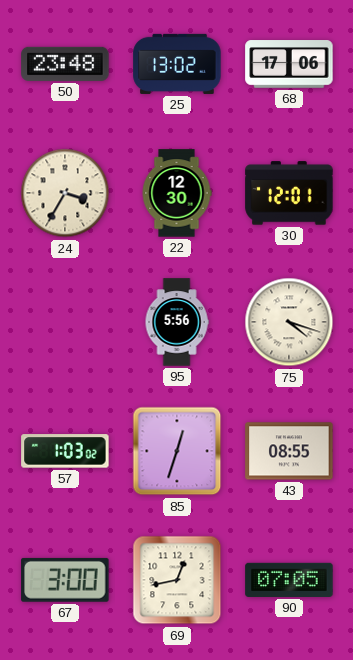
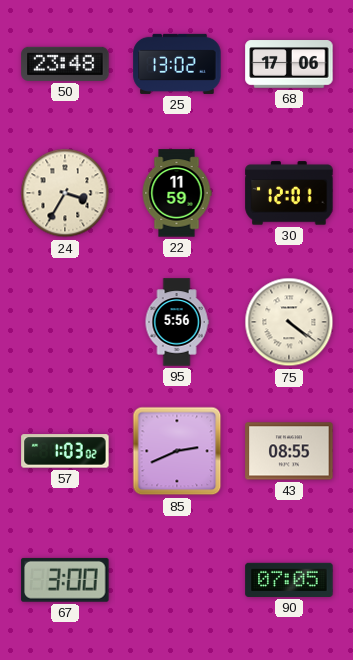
22: 12:30 -> 11:59
75: 4:18 -> 4:21
85: 12:33 -> 2:41
69: 12:43 -> none
